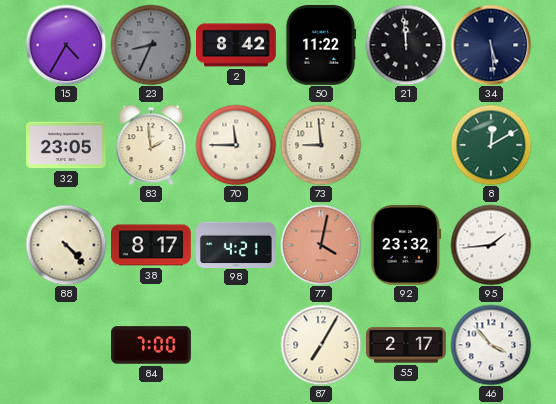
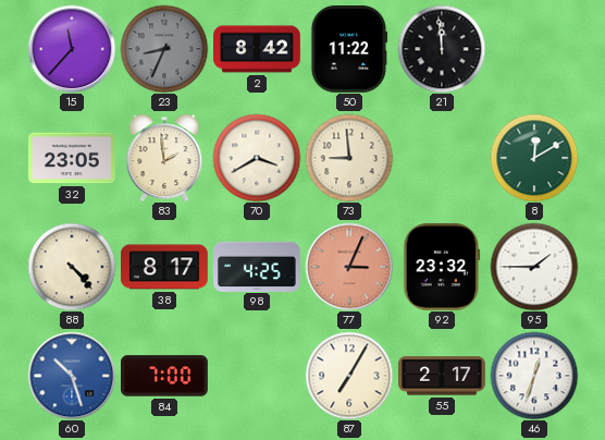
15: 4:35 -> 11:37
34: 5:29 -> none
70: 11:45 -> 3:40
98: 4:21 -> 4:25
77: 4:02 -> 3:04
95: 1:44 -> 1:45
60: none -> 10:27
46: 3:53 -> 12:33
